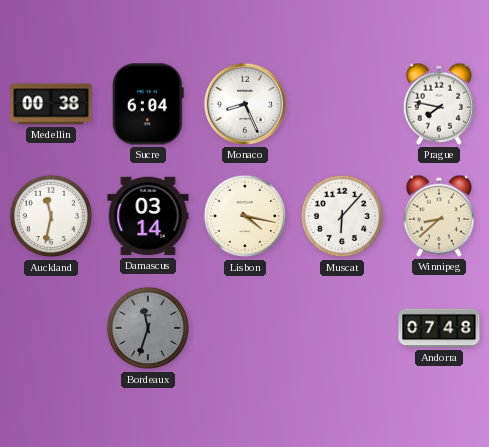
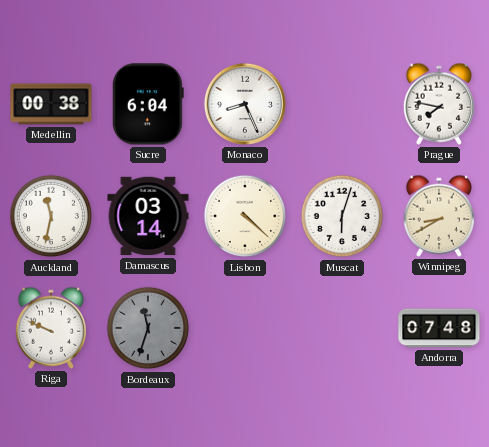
Lisbon: 4:17 -> 4:22
Muscat: 6:07 -> 6:03
Winnipeg: 8:38 -> 8:40
Riga: none -> 9:49
